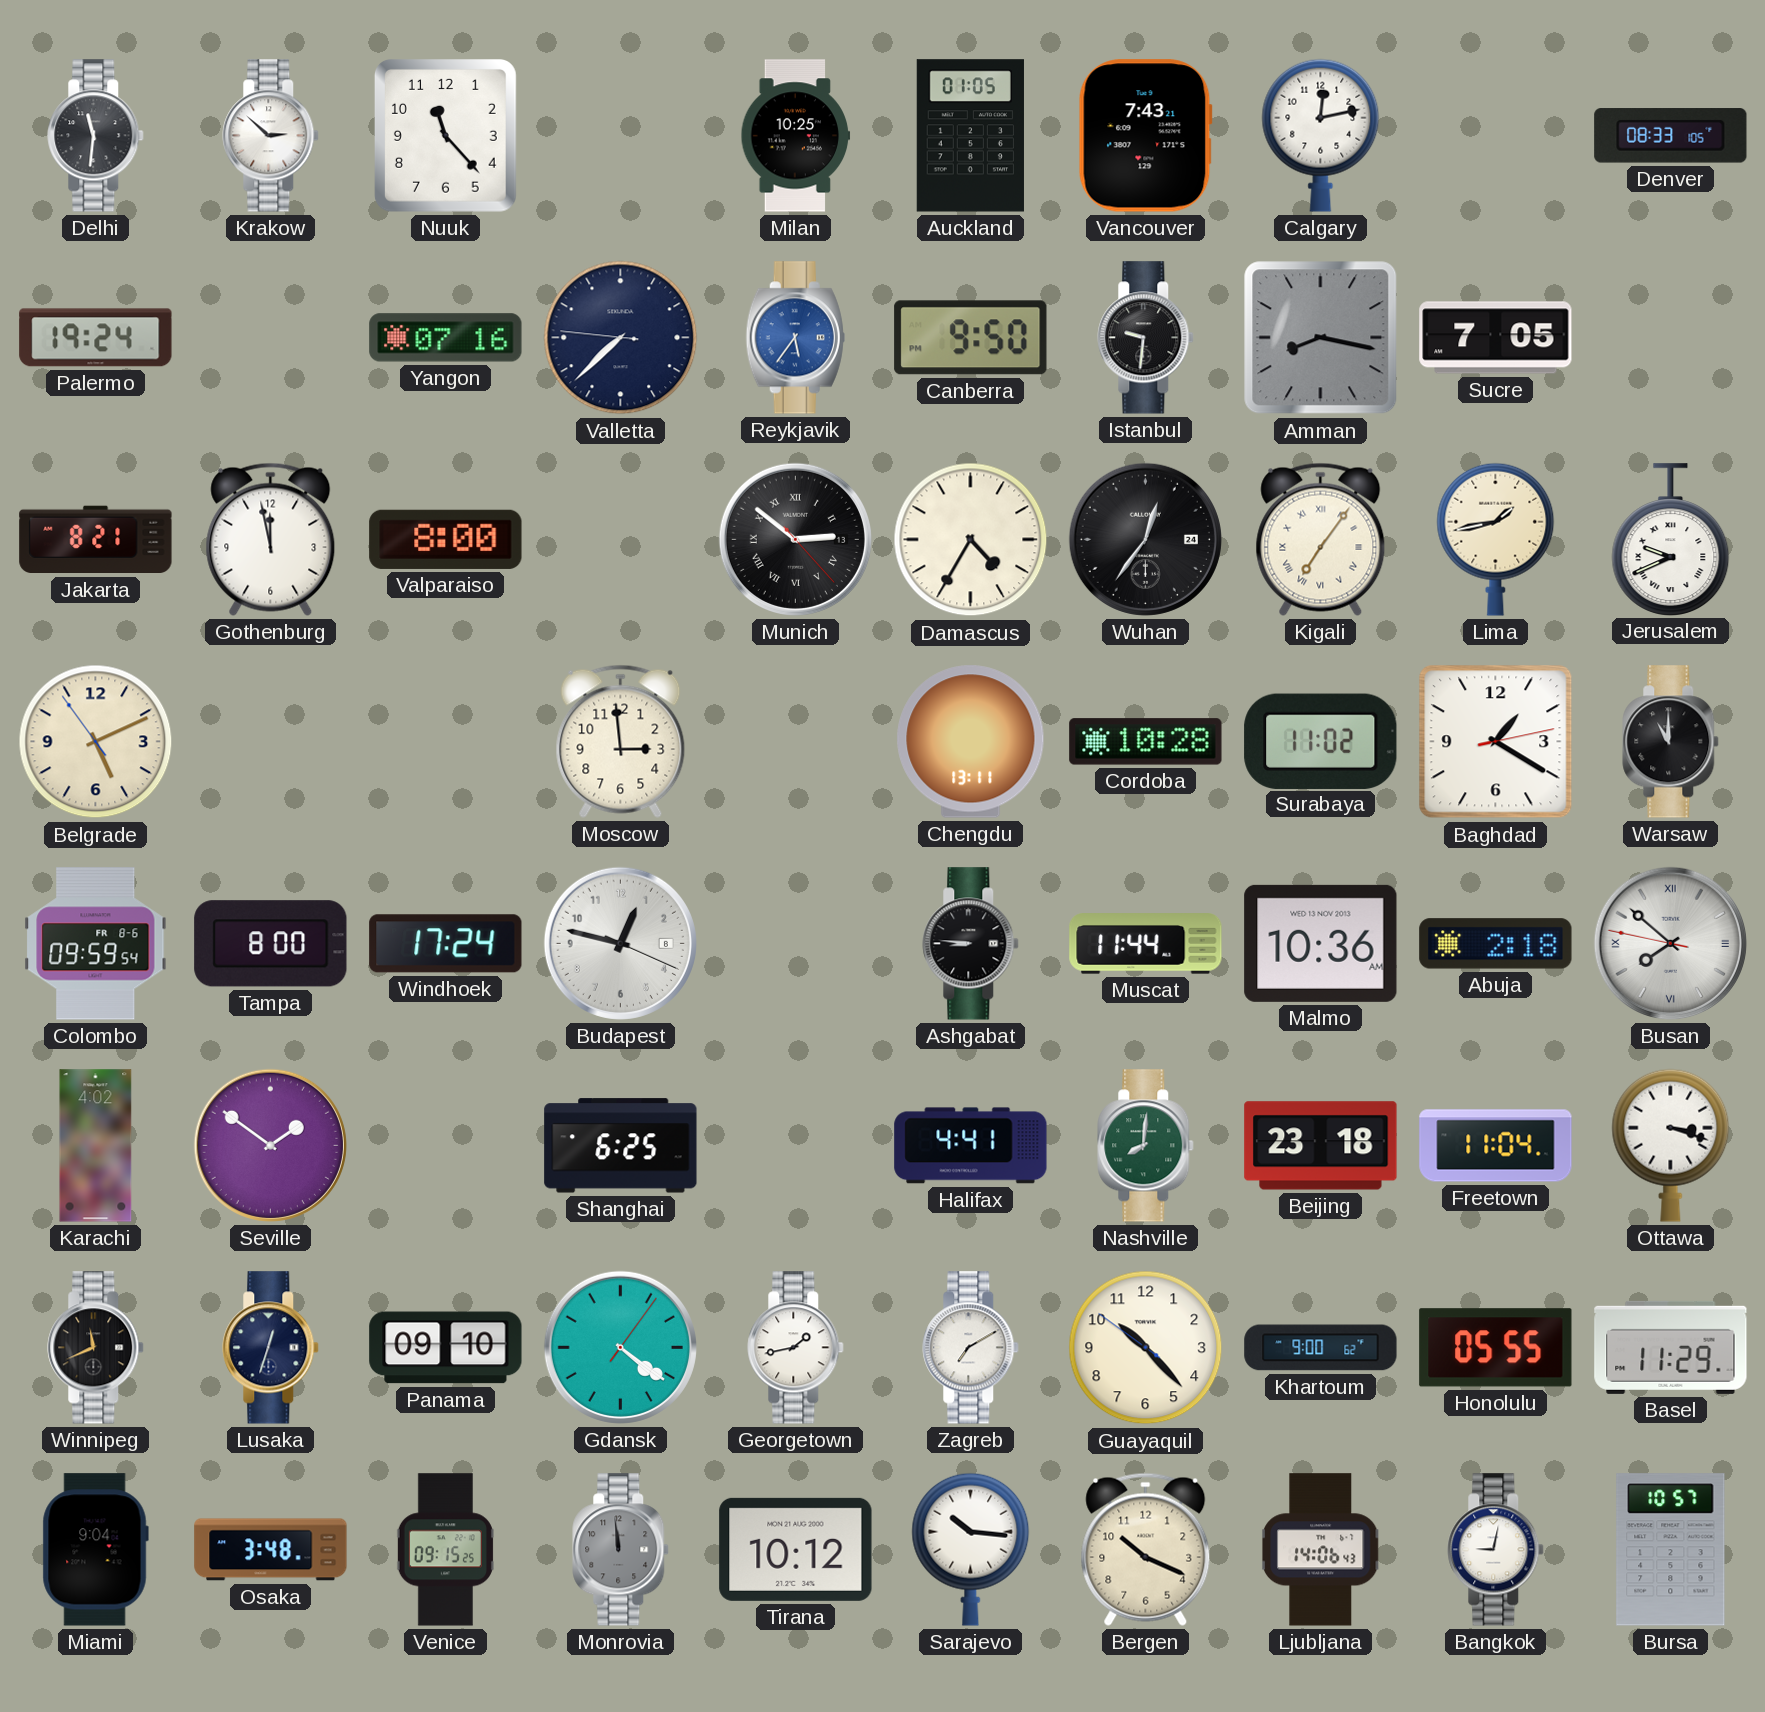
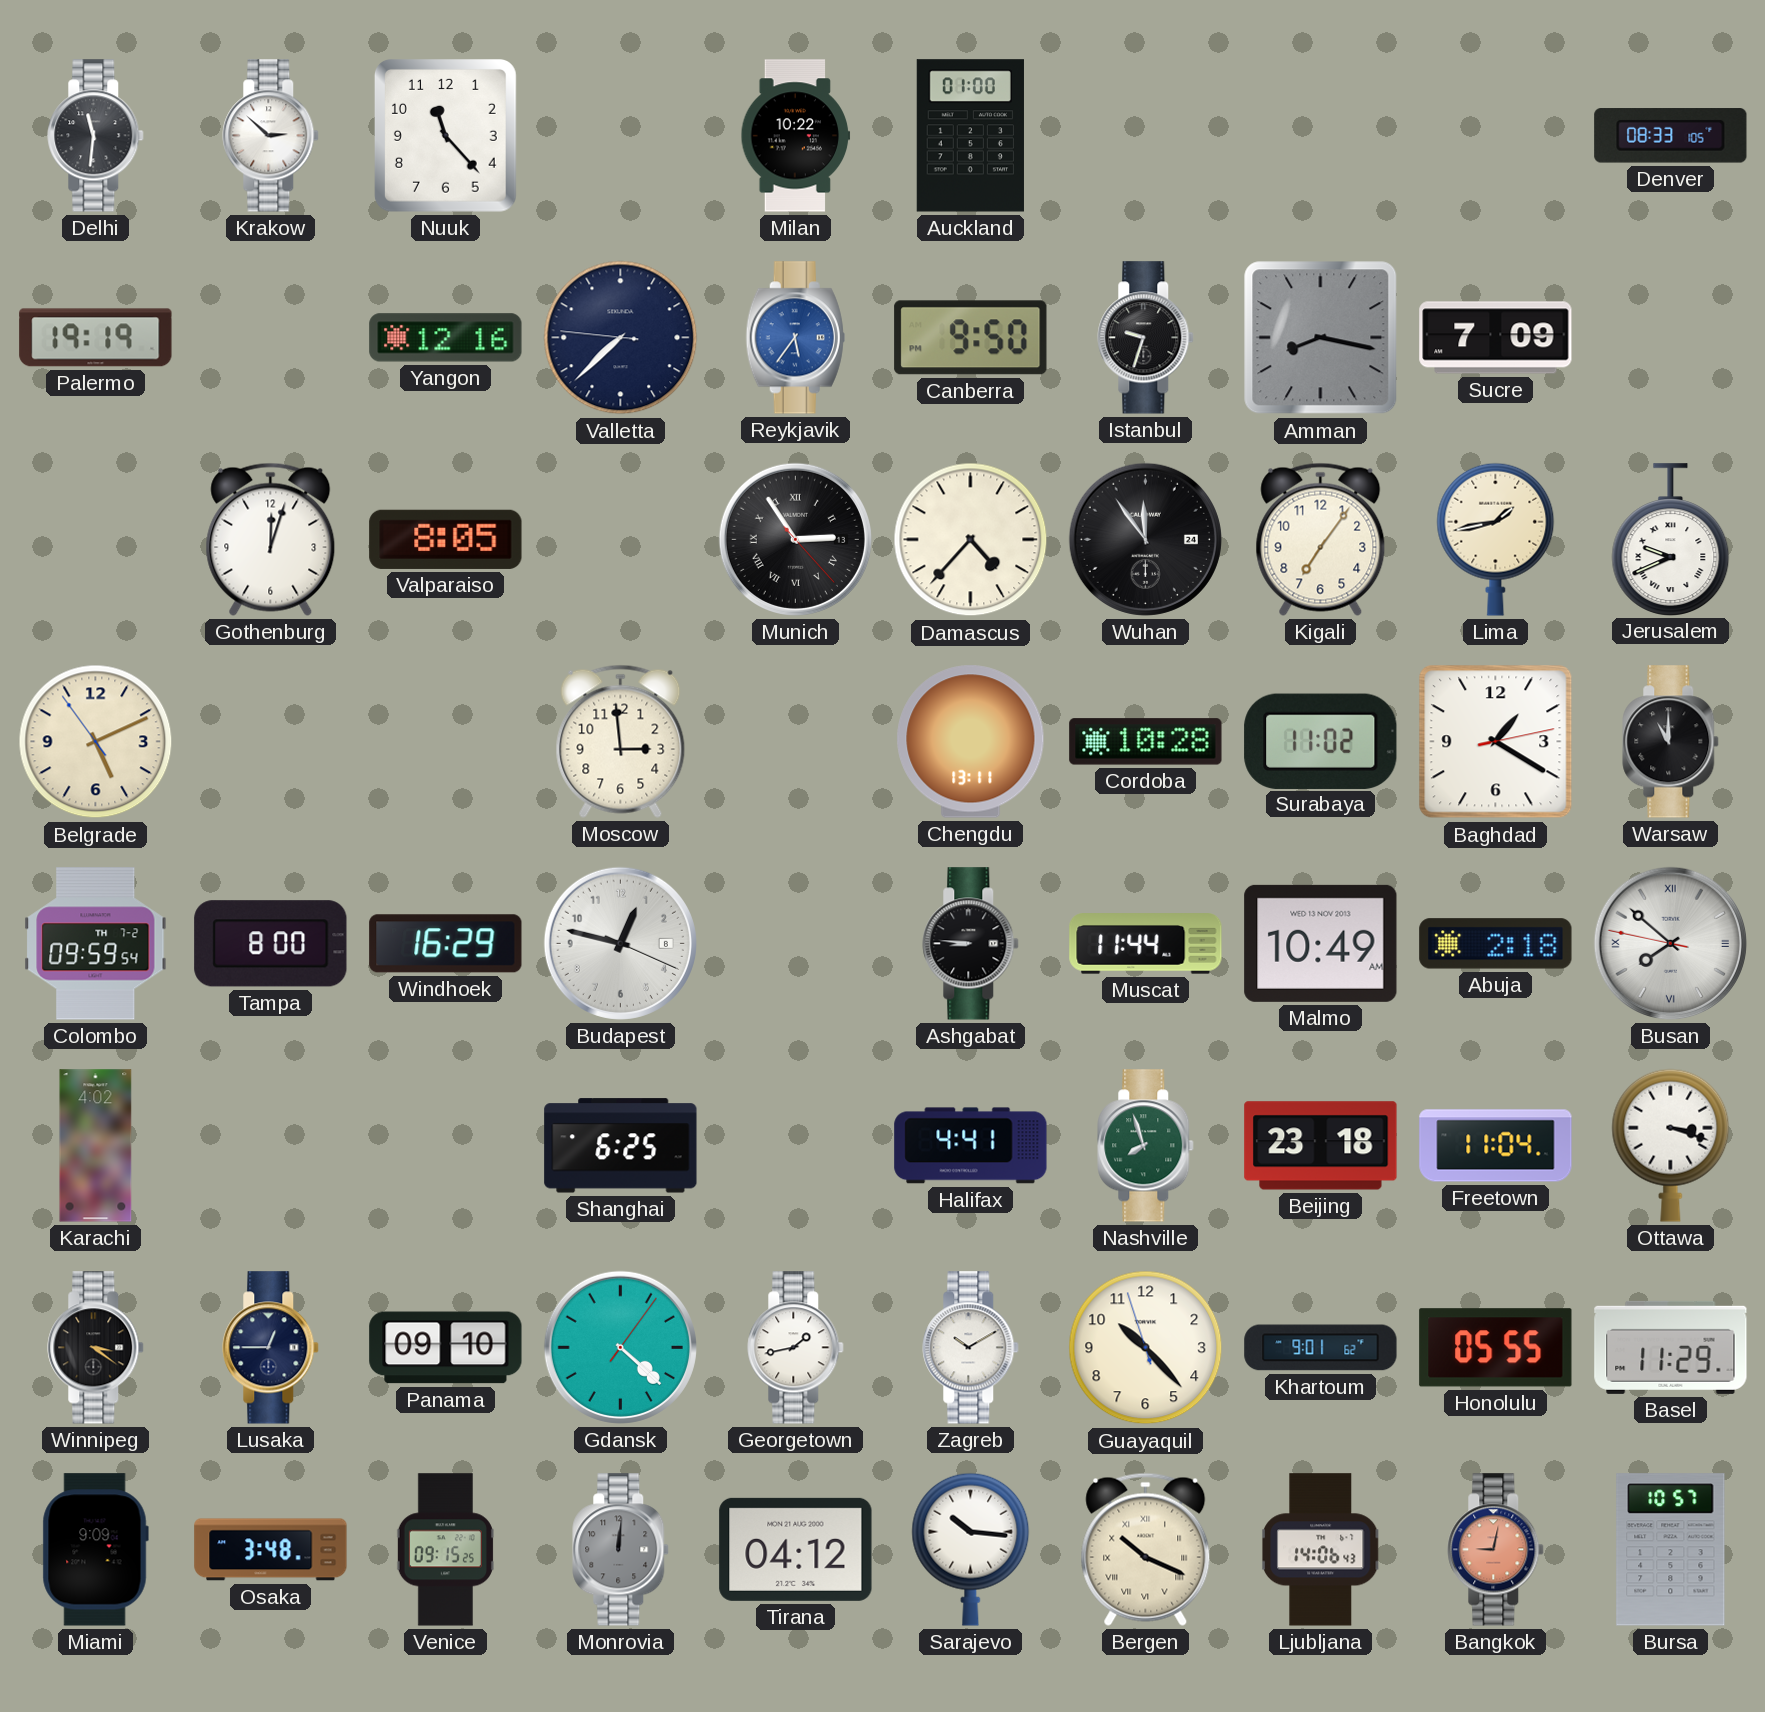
Milan: 10:25 -> 10:22
Auckland: 01:05 -> 01:00
Vancouver: 7:43 -> none
Calgary: 12:13 -> none
Palermo: 19:24 -> 19:19
Yangon: 07:16 -> 12:16
Istanbul: 9:31 -> 9:33
Sucre: 7:05 -> 7:09
Jakarta: 8:21 -> none
Gothenburg: 11:58 -> 12:03
Valparaiso: 8:00 -> 8:05
Munich: 2:51 -> 2:54
Damascus: 4:35 -> 4:37
Wuhan: 12:36 -> 11:54
Kigali numerals: Roman -> Arabic
Colombo date: FR 8-6 -> TH 7-2
Windhoek: 17:24 -> 16:29
Malmo: 10:36 -> 10:49
Seville: 1:51 -> none
Nashville: 8:01 -> 7:57
Winnipeg: 11:41 -> 3:21
Lusaka: 12:33 -> 12:45
Gdansk: 4:21 -> 4:22
Zagreb: 7:10 -> 10:10
Guayaquil: 10:22:51 -> 10:22:57
Khartoum: 9:00 -> 9:01
Miami: 9:04 -> 9:09
Monrovia: 11:59 -> 12:01
Tirana: 10:12 -> 04:12
Bergen numerals: Arabic -> Roman
Bangkok dial: white -> salmon
